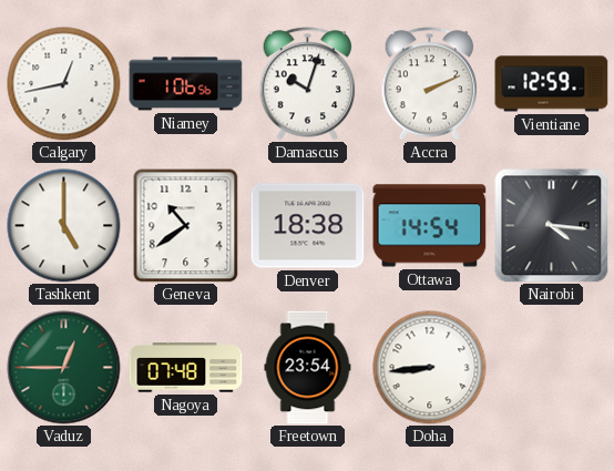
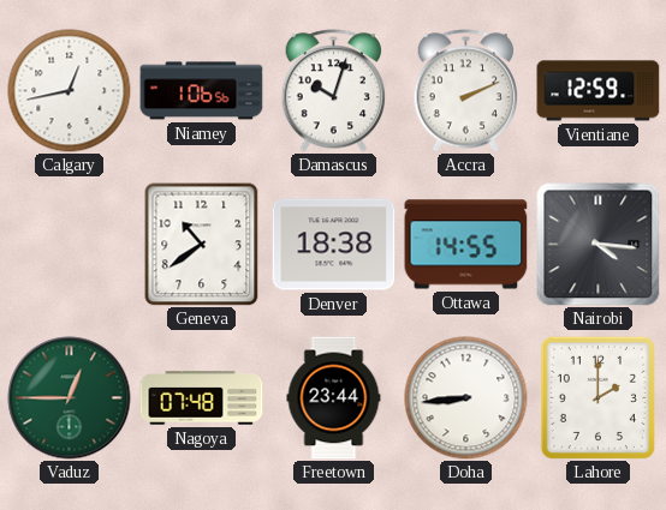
Tashkent: 5:00 -> none
Ottawa: 14:54 -> 14:55
Freetown: 23:54 -> 23:44
Lahore: none -> 2:00
